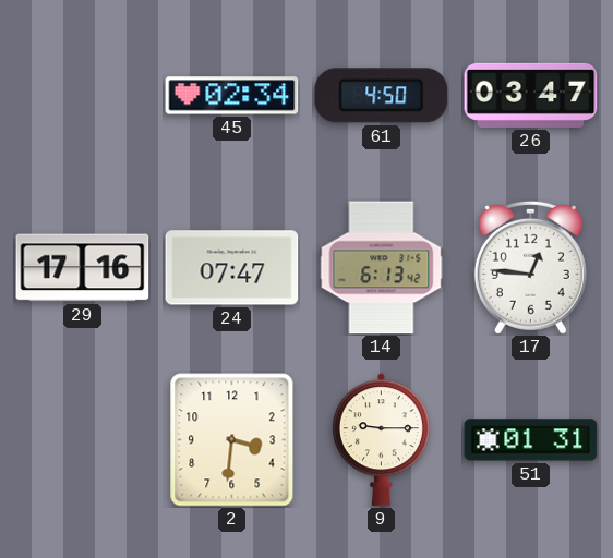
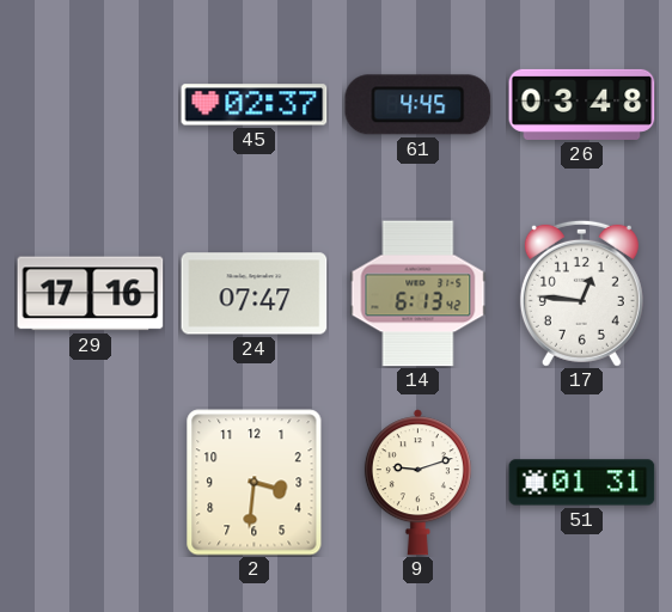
45: 02:34 -> 02:37
61: 4:50 -> 4:45
26: 03:47 -> 03:48
9: 9:15 -> 9:12
